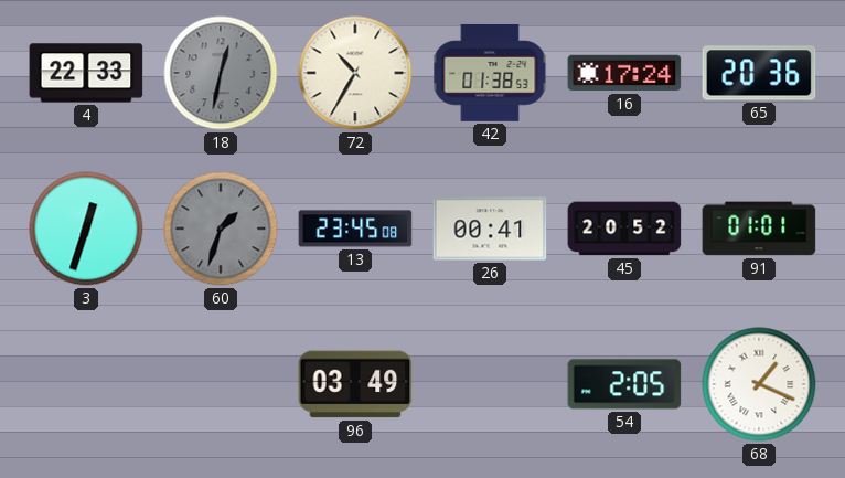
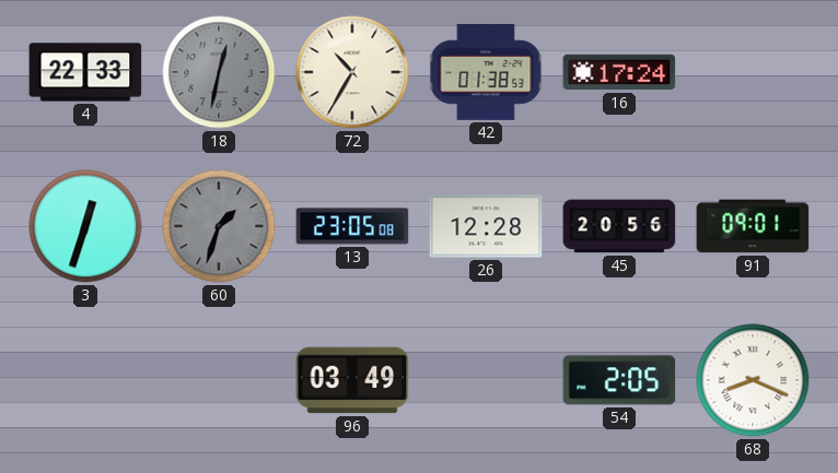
65: 20:36 -> none
13: 23:45 -> 23:05
26: 00:41 -> 12:28
45: 20:52 -> 20:56
91: 01:01 -> 09:01
68: 1:19 -> 8:19
